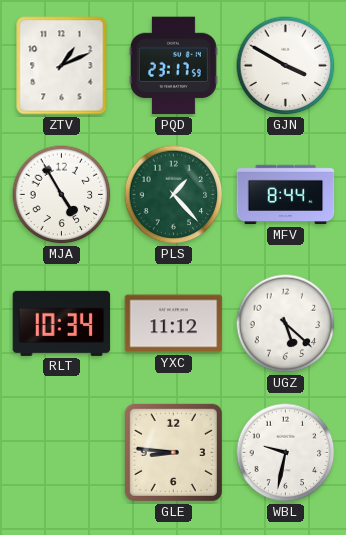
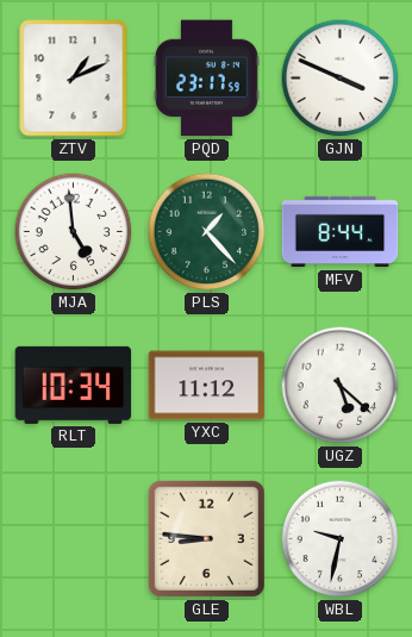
GJN: 3:50 -> 3:49
MJA: 4:55 -> 4:59
